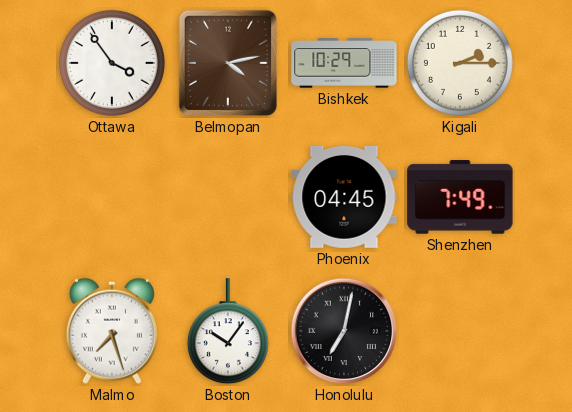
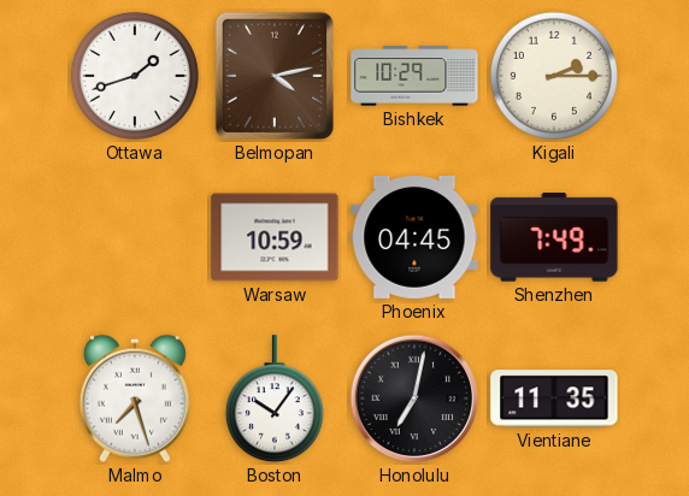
Ottawa: 3:54 -> 1:42
Warsaw: none -> 10:59
Vientiane: none -> 11:35
